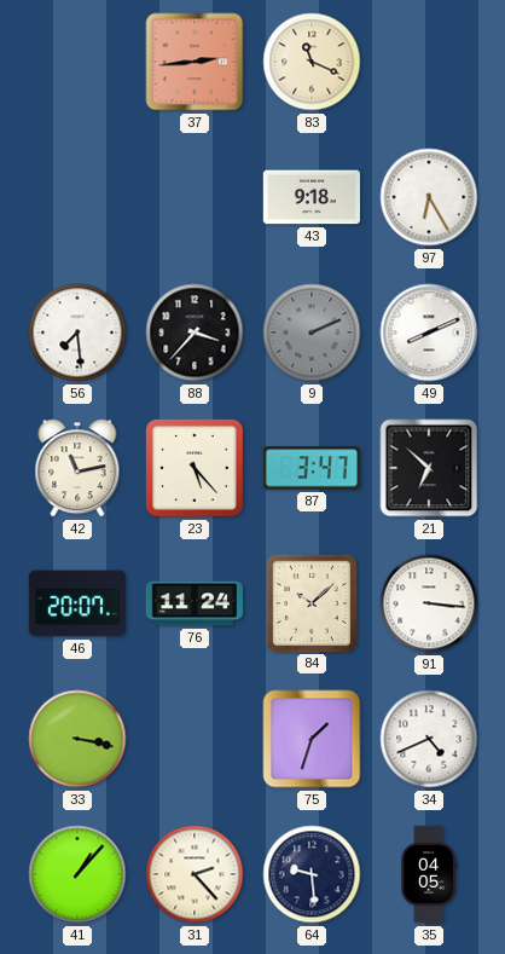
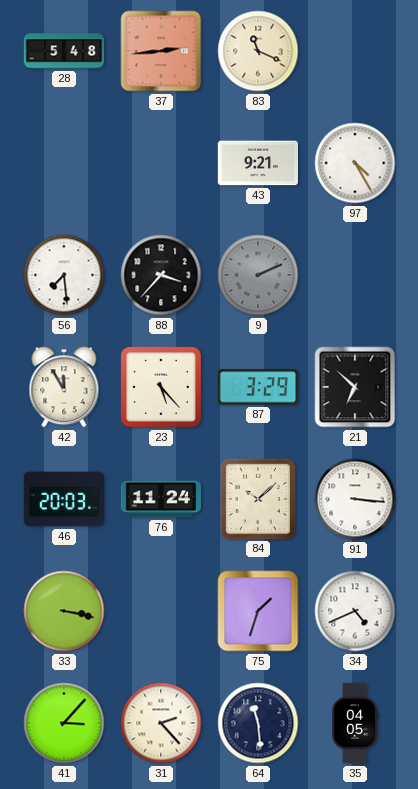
28: none -> 5:48
43: 9:18 -> 9:21
97: 6:25 -> 4:25
49: 8:11 -> none
42: 11:13 -> 11:55
87: 3:47 -> 3:29
46: 20:07 -> 20:03
41: 1:07 -> 3:07
64: 9:29 -> 11:29
